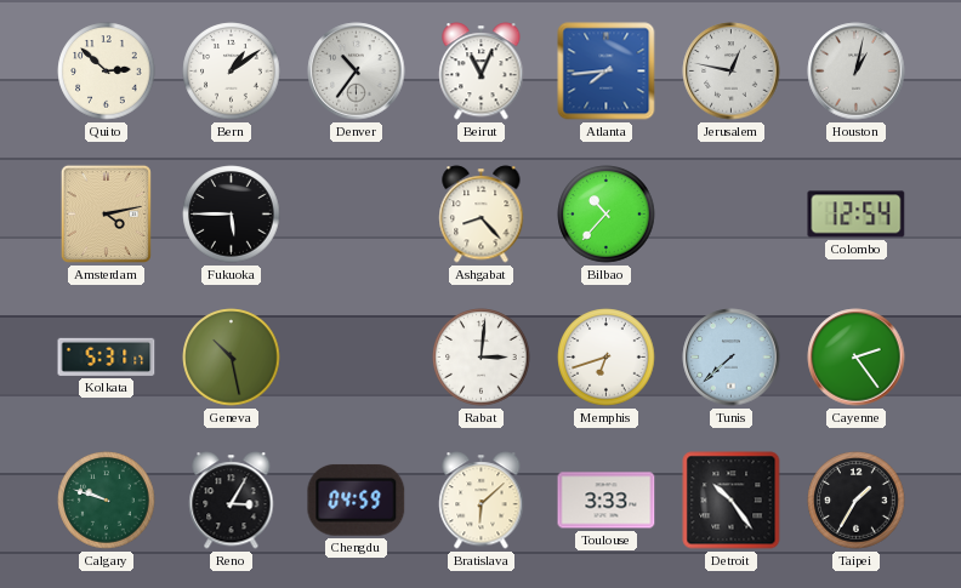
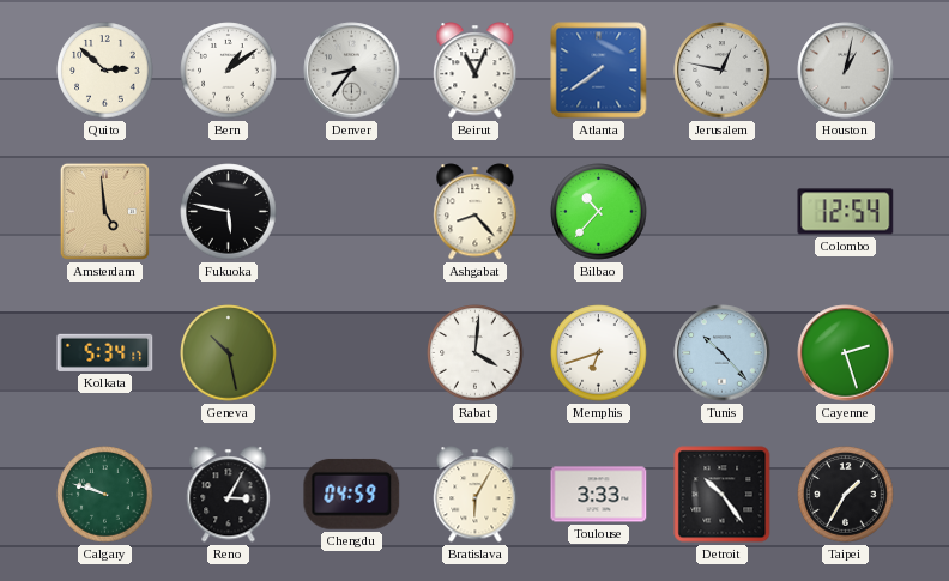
Denver: 10:36 -> 8:36
Atlanta: 7:44 -> 7:39
Amsterdam: 4:13 -> 4:59
Fukuoka: 5:45 -> 5:47
Kolkata: 5:31 -> 5:34
Rabat: 3:01 -> 4:01
Tunis: 7:38 -> 10:23
Cayenne: 2:24 -> 2:27
Bratislava: 6:08 -> 6:05
